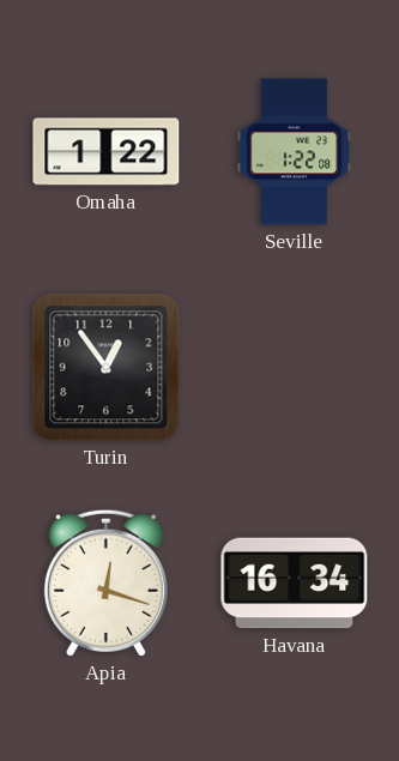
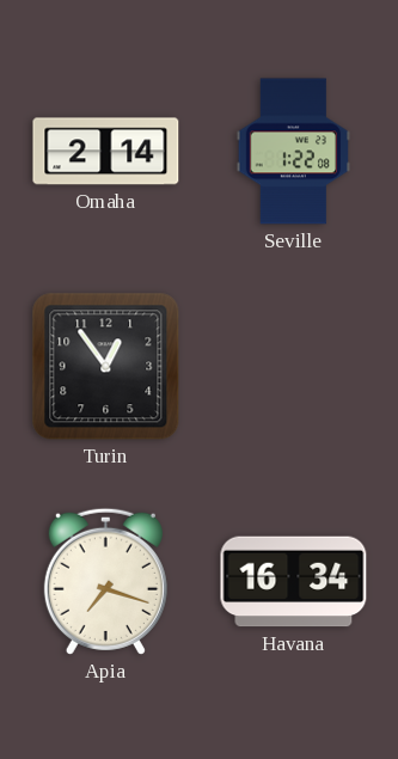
Omaha: 1:22 -> 2:14
Apia: 12:18 -> 7:18
